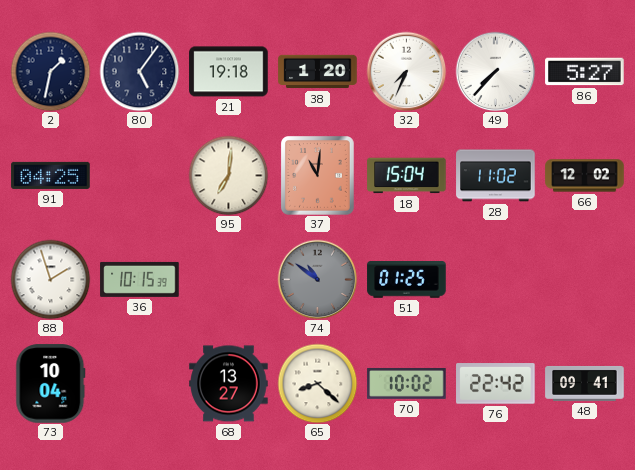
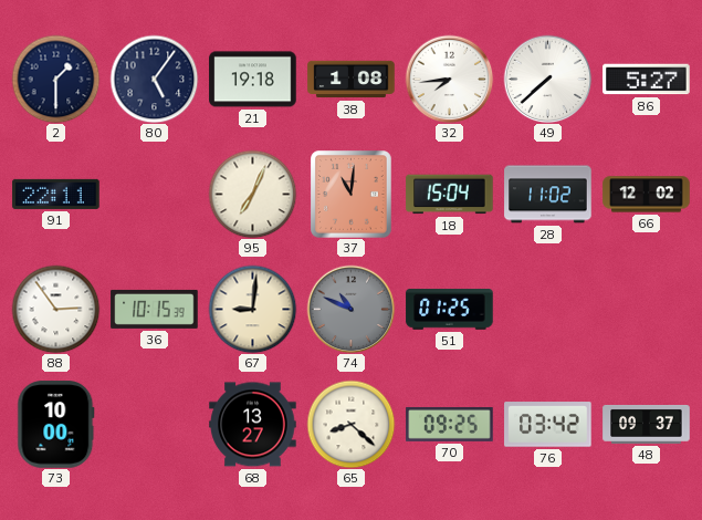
2: 1:32 -> 1:30
38: 1:20 -> 1:08
32: 7:34 -> 7:44
49: 7:37 -> 7:38
91: 04:25 -> 22:11
95: 7:01 -> 7:04
88: 1:57 -> 2:54
67: none -> 9:01
74: 10:51 -> 10:49
73: 10:04 -> 10:00
70: 10:02 -> 09:25
76: 22:42 -> 03:42
48: 09:41 -> 09:37
